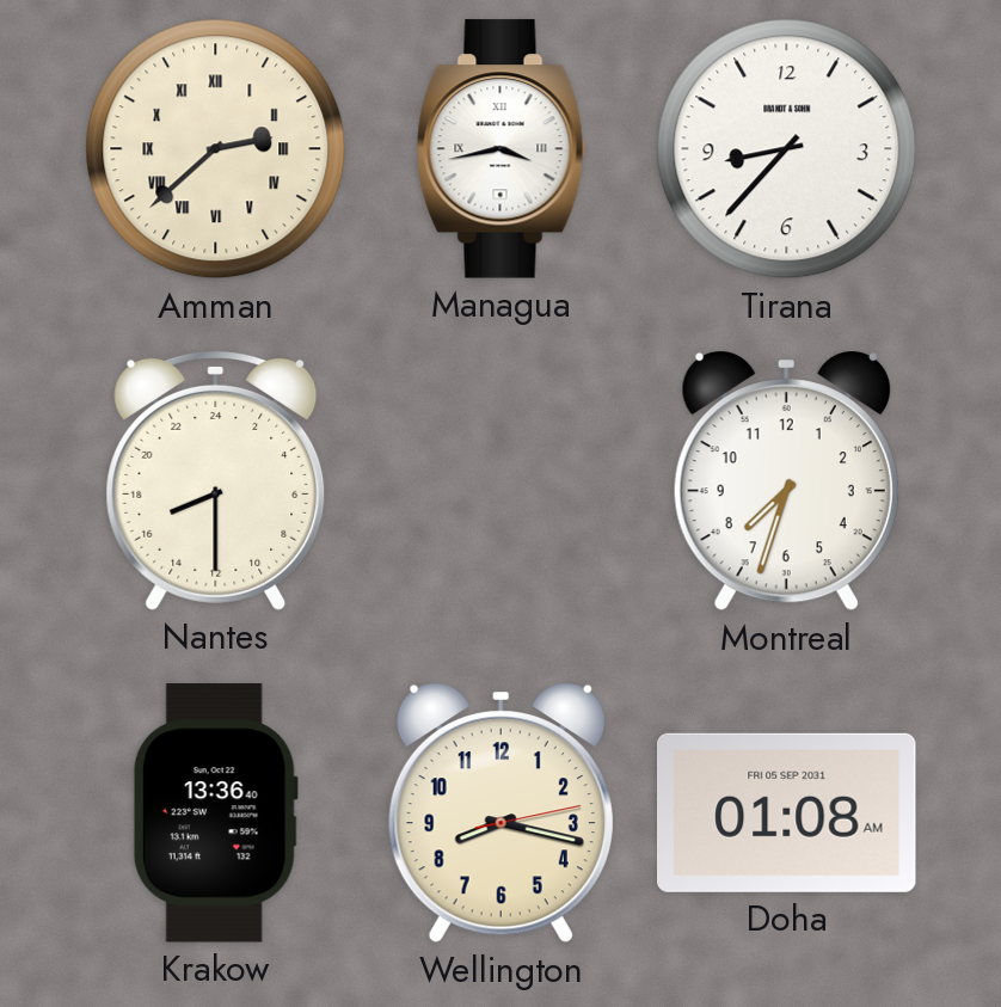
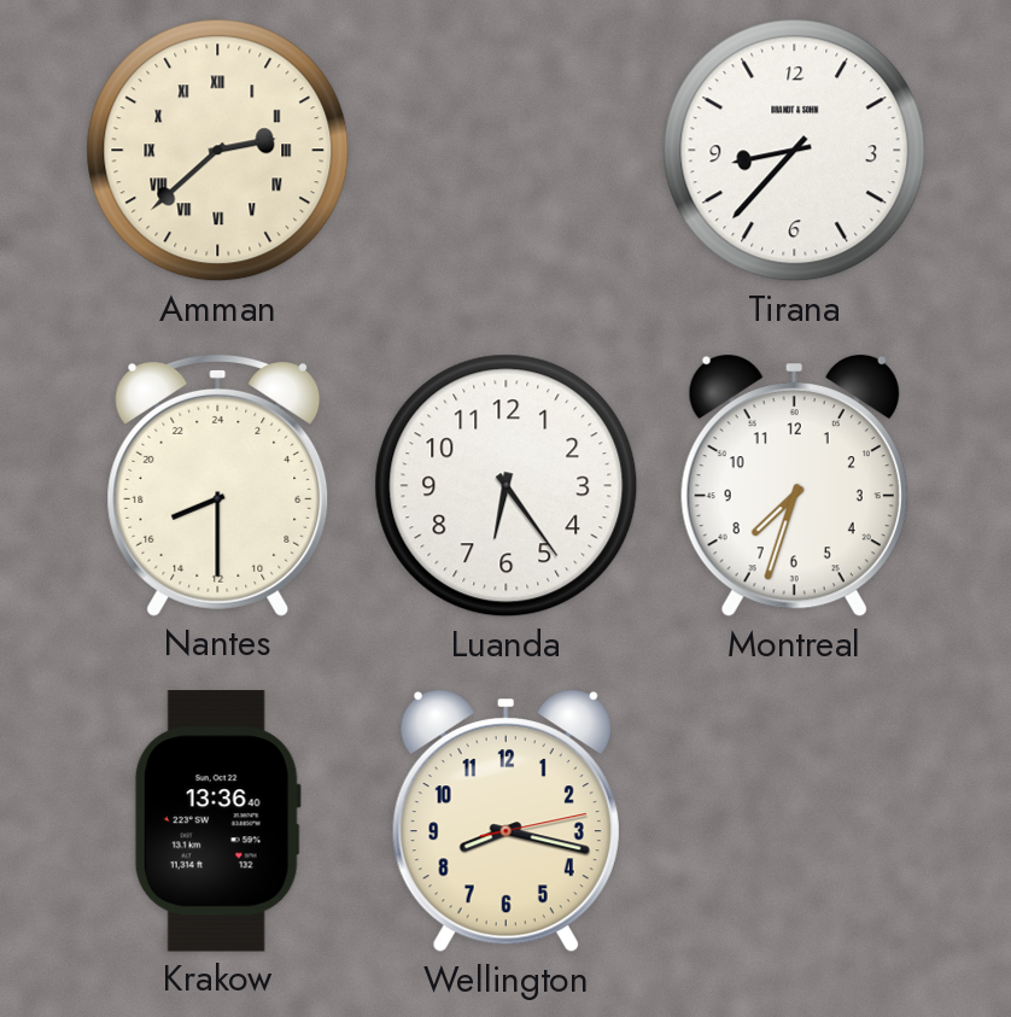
Managua: 3:43 -> none
Luanda: none -> 6:24
Doha: 01:08 -> none
